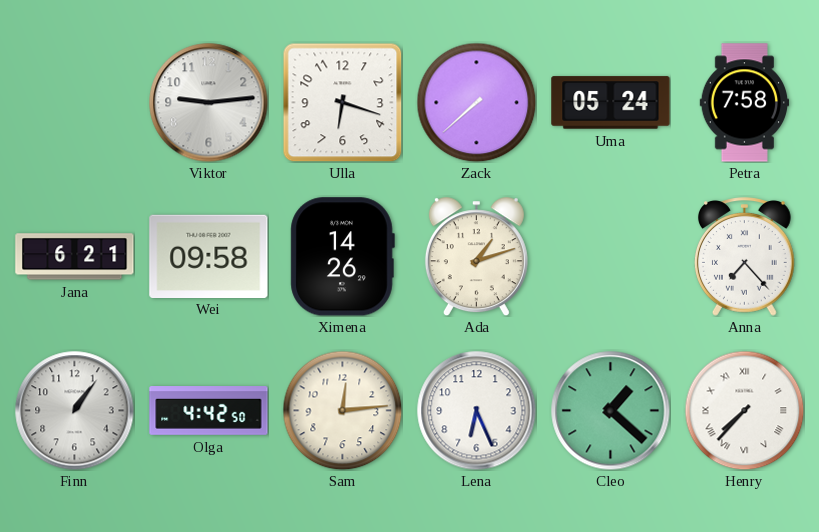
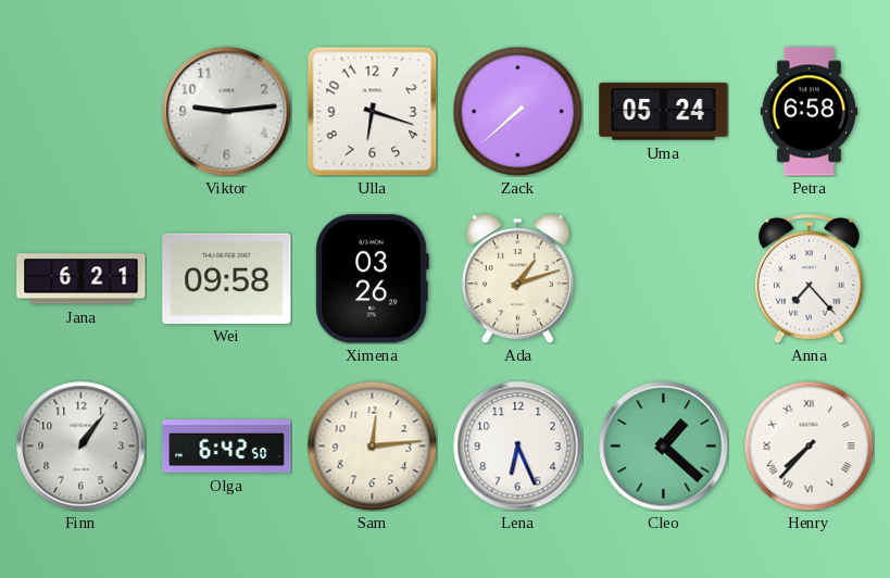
Petra: 7:58 -> 6:58
Ximena: 14:26 -> 03:26
Olga: 4:42 -> 6:42
